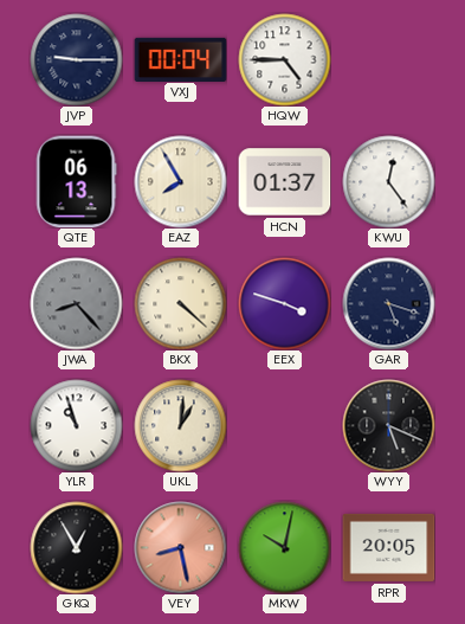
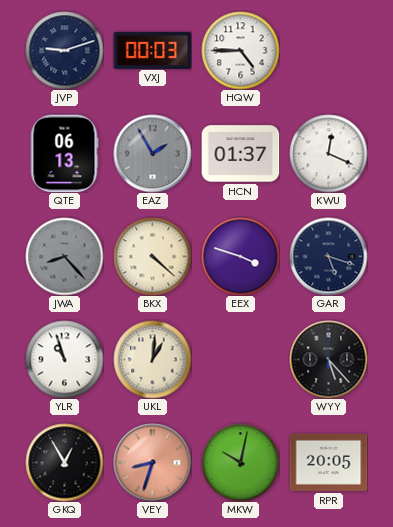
JVP: 9:15 -> 9:12
VXJ: 00:04 -> 00:03
EAZ: 7:55 -> 1:55
EAZ dial: cream -> grey
KWU: 12:24 -> 12:19
WYY: 5:19 -> 5:23
VEY: 8:28 -> 8:33
